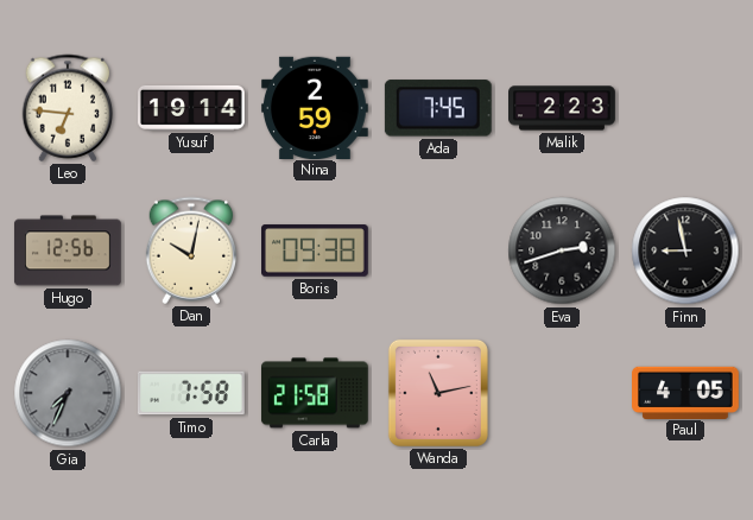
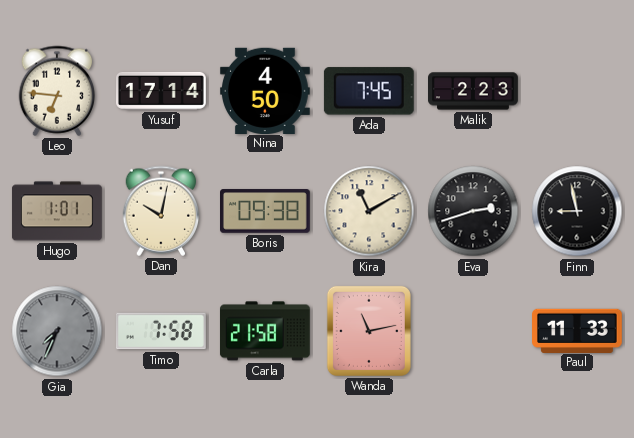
Yusuf: 19:14 -> 17:14
Nina: 2:59 -> 4:50
Hugo: 12:56 -> 1:01
Kira: none -> 11:10
Paul: 4:05 -> 11:33
